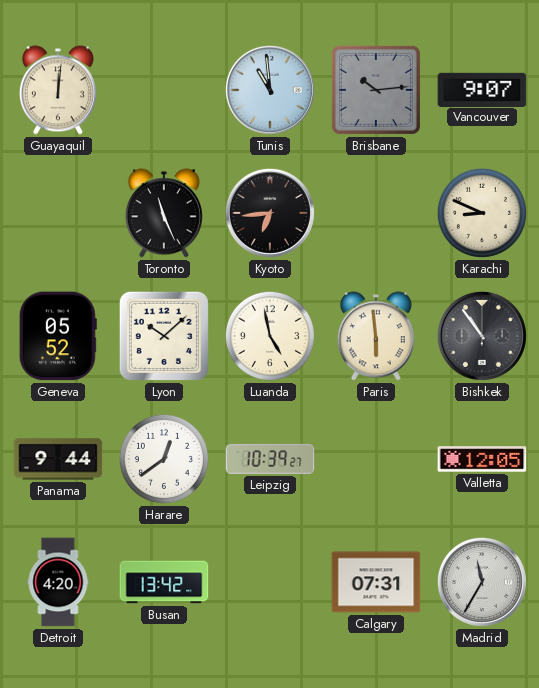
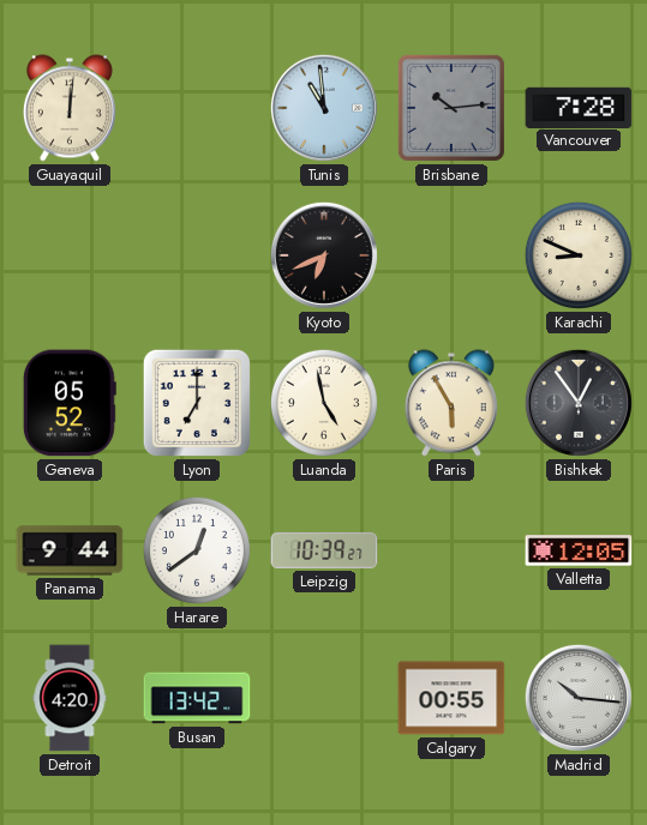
Vancouver: 9:07 -> 7:28
Toronto: 11:26 -> none
Kyoto: 6:44 -> 6:41
Lyon: 10:08 -> 7:00
Paris: 5:59 -> 5:55
Bishkek: 10:54 -> 12:54
Calgary: 07:31 -> 00:55
Madrid: 11:35 -> 10:16
